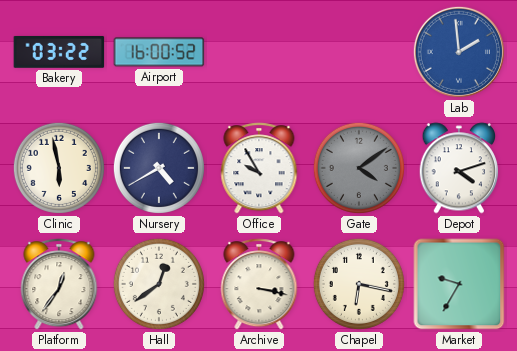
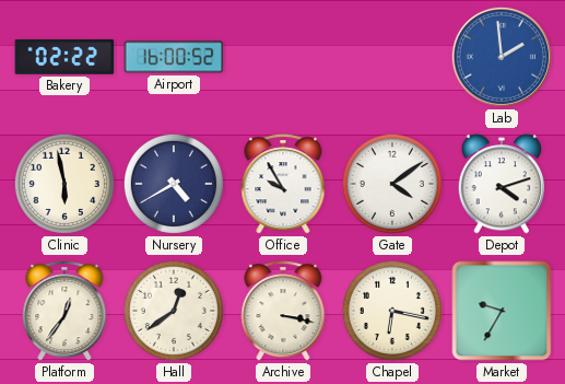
Bakery: 03:22 -> 02:22
Gate dial: grey -> white
